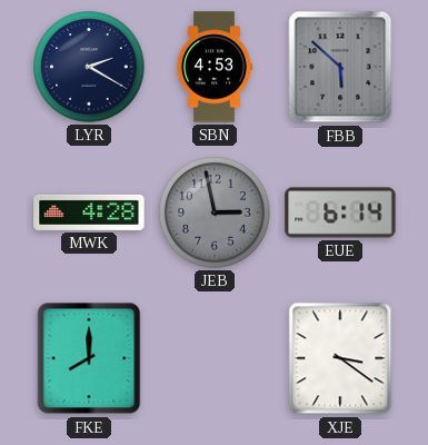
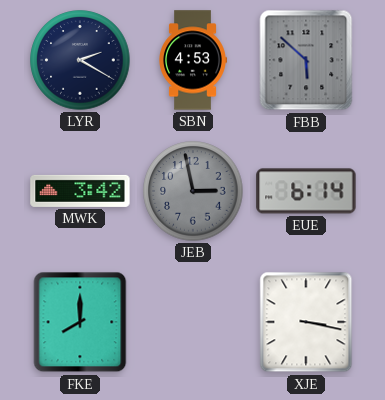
MWK: 4:28 -> 3:42
XJE: 3:21 -> 3:17
